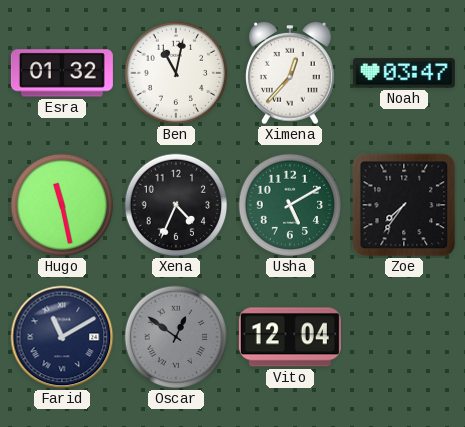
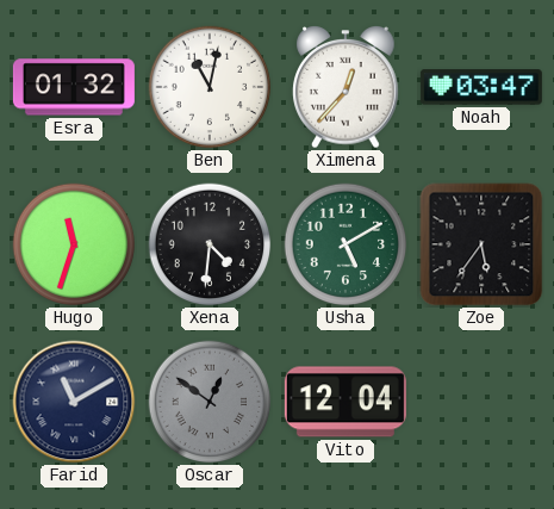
Hugo: 11:28 -> 11:33
Xena: 4:34 -> 4:31
Zoe: 7:36 -> 5:36
